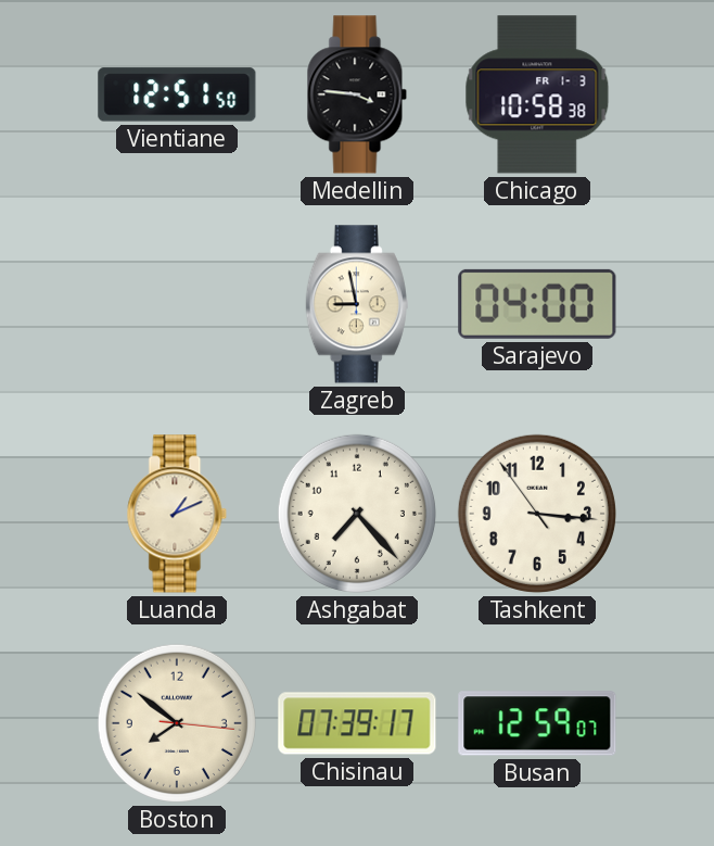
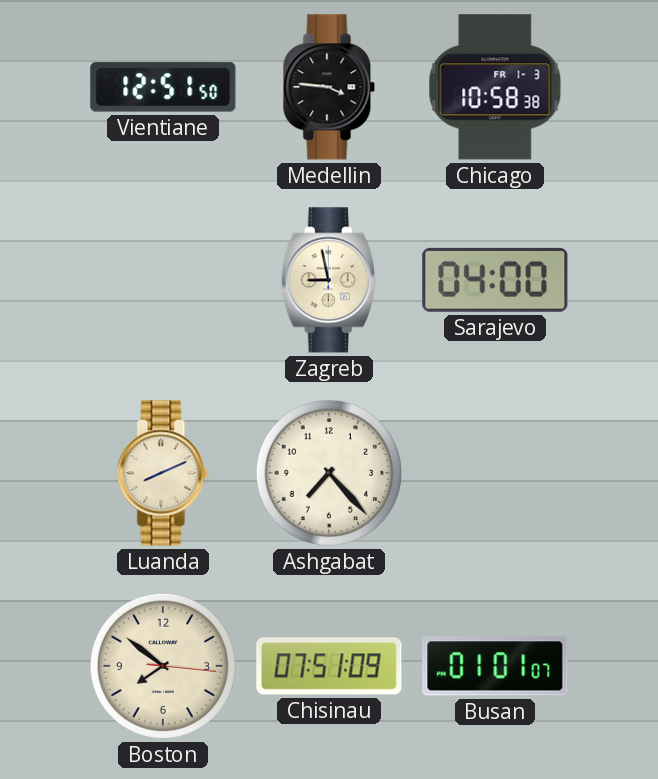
Luanda: 1:11 -> 8:11
Tashkent: 3:15 -> none
Chisinau: 07:39 -> 07:51
Busan: 12:59 -> 01:01
